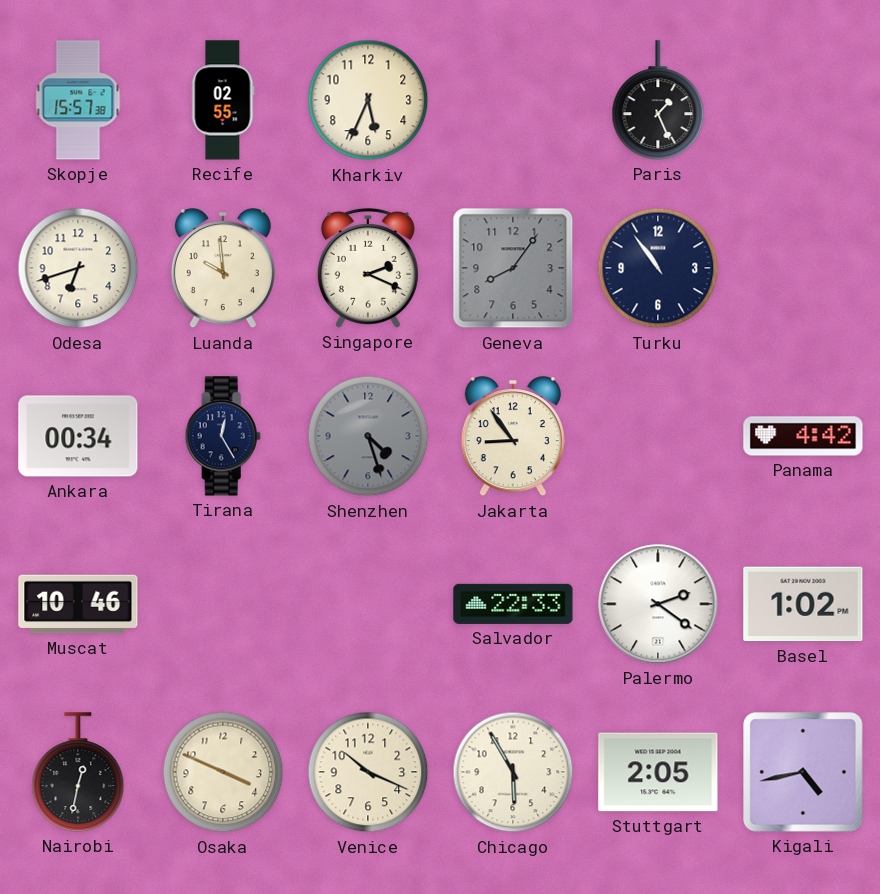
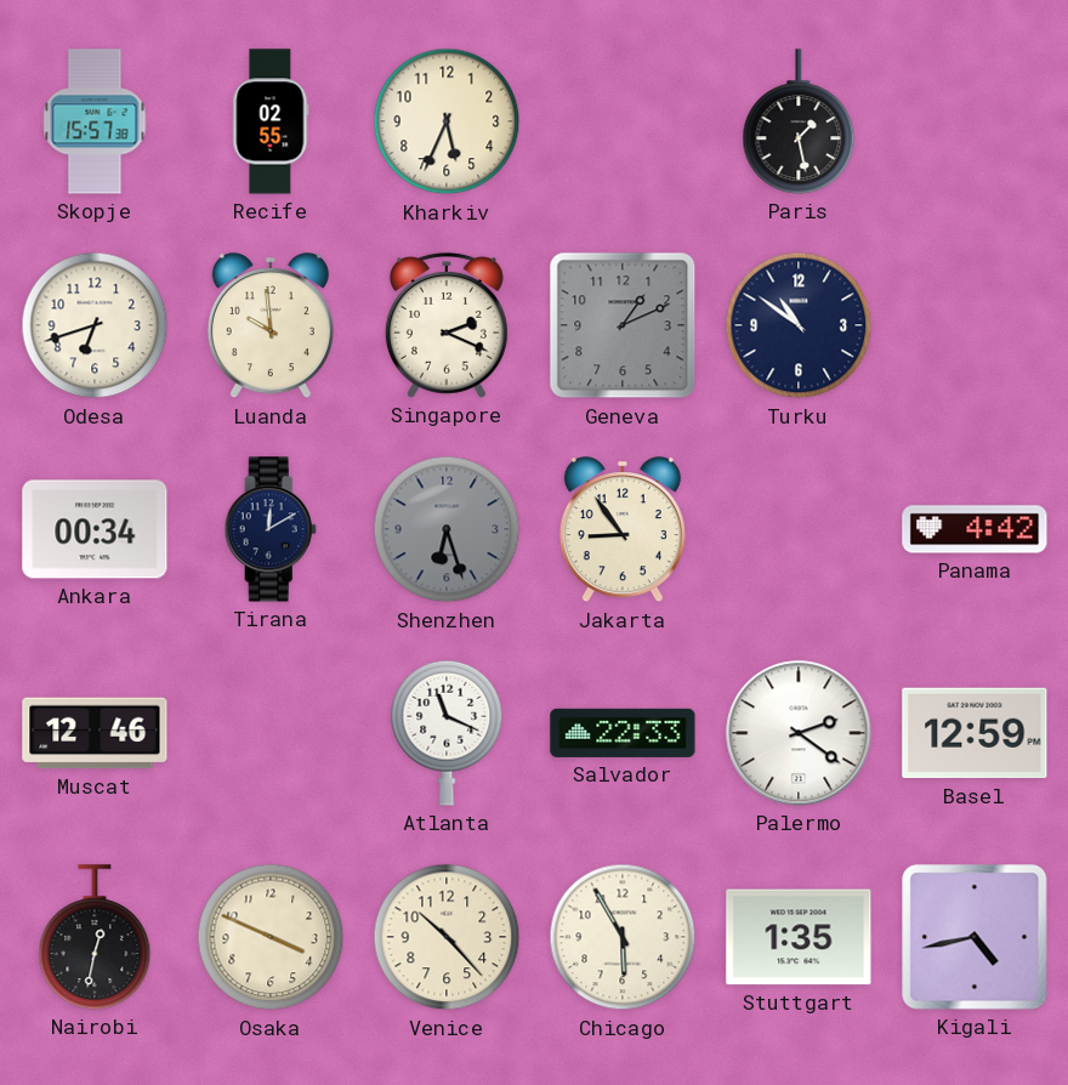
Paris: 1:26 -> 1:28
Geneva: 8:06 -> 1:11
Turku: 10:54 -> 10:51
Tirana: 12:25 -> 12:10
Shenzhen: 4:27 -> 6:27
Muscat: 10:46 -> 12:46
Atlanta: none -> 11:19
Basel: 1:02 -> 12:59
Venice: 10:19 -> 10:23
Stuttgart: 2:05 -> 1:35
